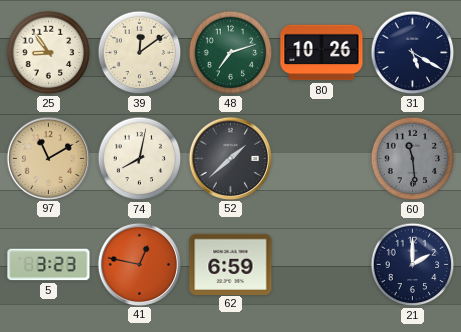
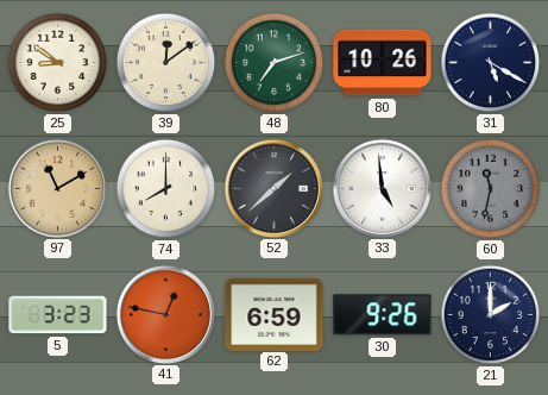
25: 8:54 -> 8:51
74: 8:02 -> 8:00
33: none -> 4:59
60: 11:29 -> 11:32
30: none -> 9:26
